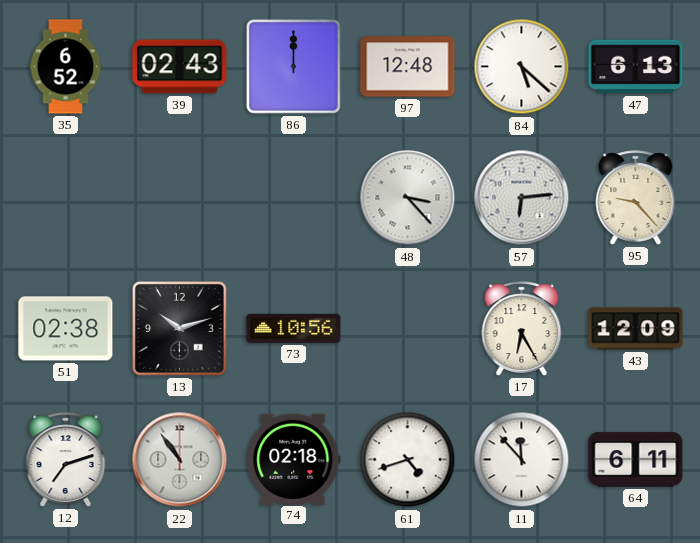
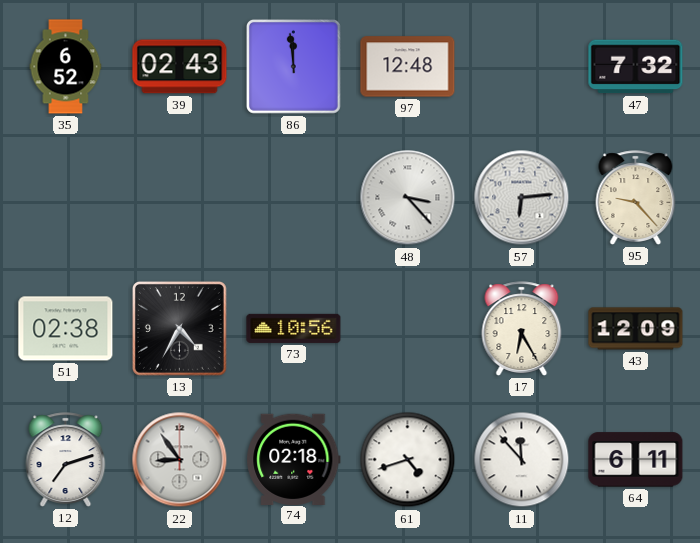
86: 12:00 -> 11:59
84: 5:22 -> none
47: 6:13 -> 7:32
13: 10:12 -> 4:35
22: 10:54 -> 8:54
